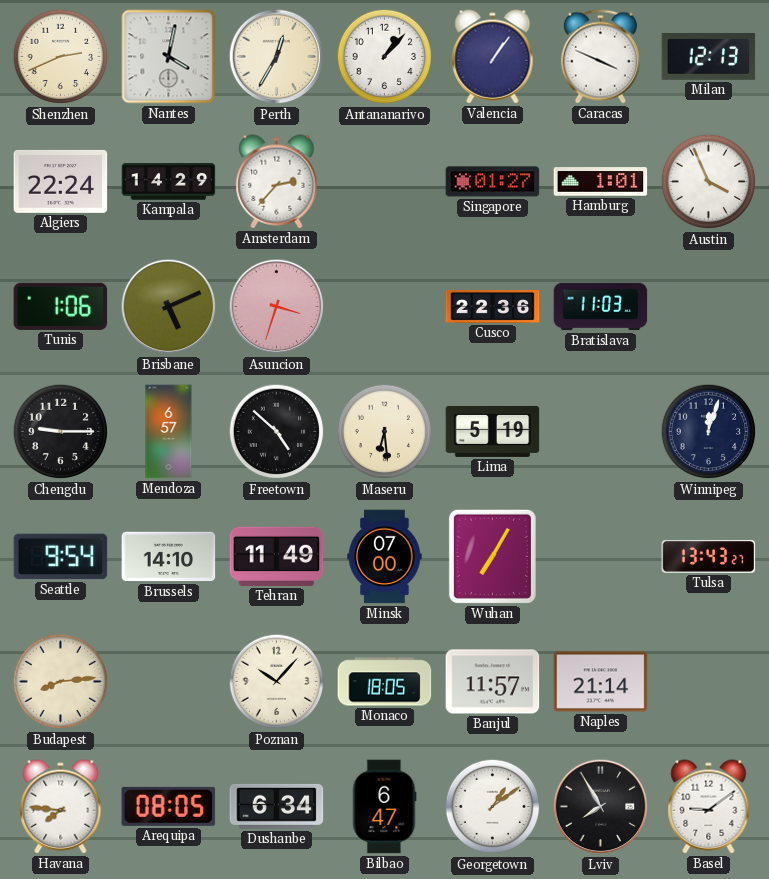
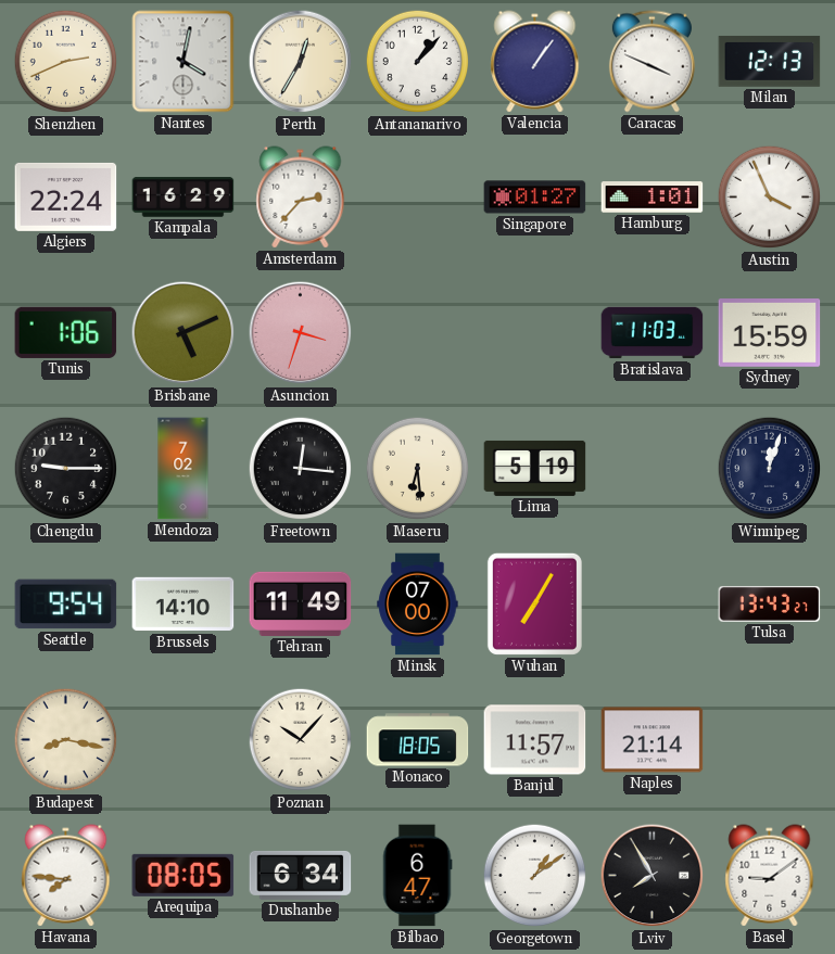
Kampala: 14:29 -> 16:29
Cusco: 22:36 -> none
Sydney: none -> 15:59
Mendoza: 6:57 -> 7:02
Freetown: 4:52 -> 12:16
Budapest: 8:14 -> 8:17
